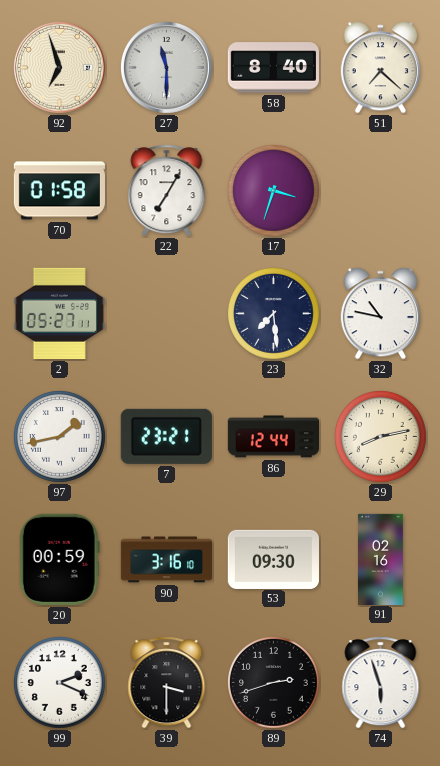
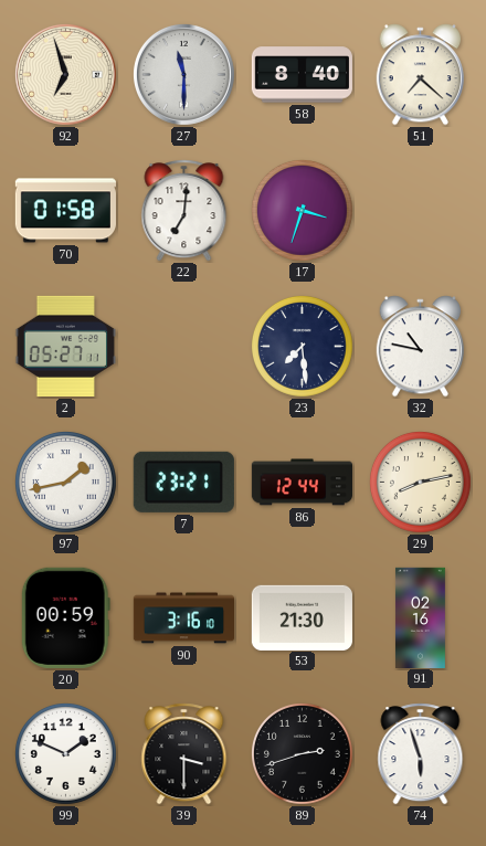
22: 7:05 -> 7:01
53: 09:30 -> 21:30
99: 2:19 -> 1:49
